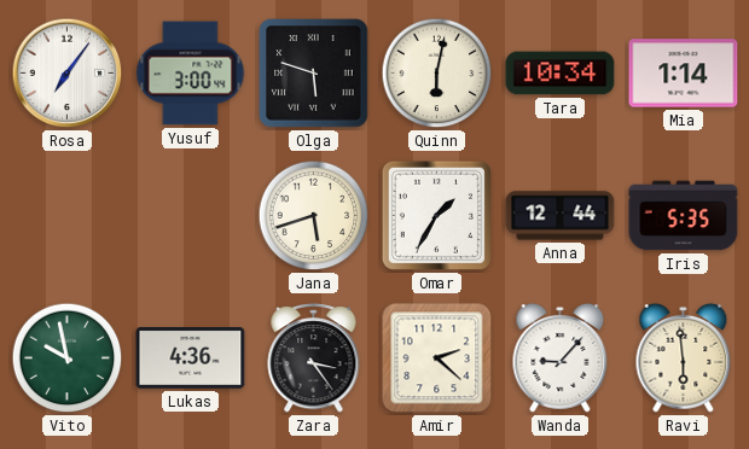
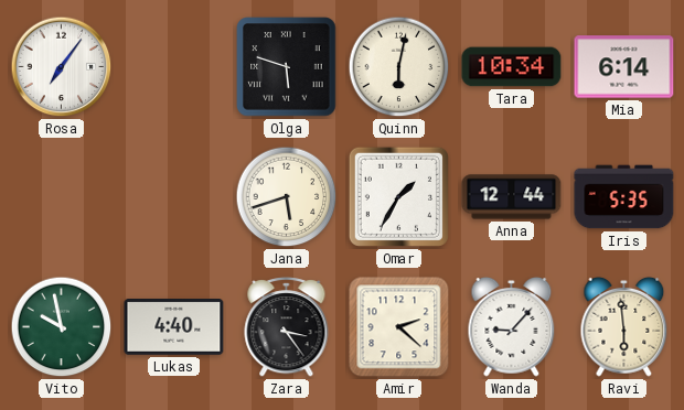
Yusuf: 3:00 -> none
Mia: 1:14 -> 6:14
Lukas: 4:36 -> 4:40
